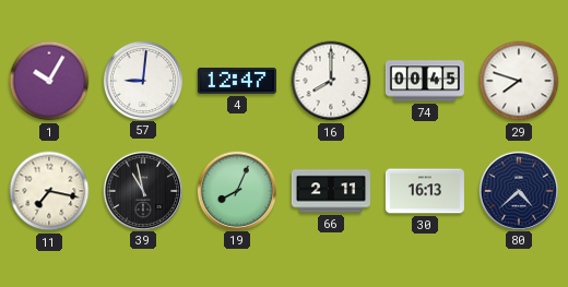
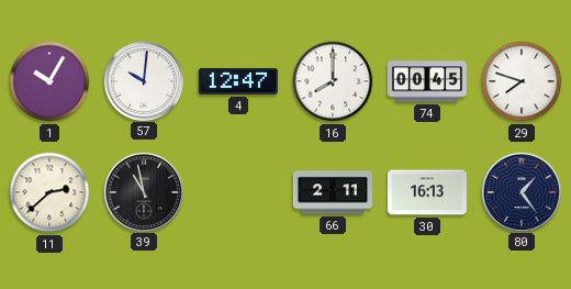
57: 9:01 -> 10:01
11: 7:17 -> 2:38
19: 8:04 -> none
80: 4:38 -> 1:24
